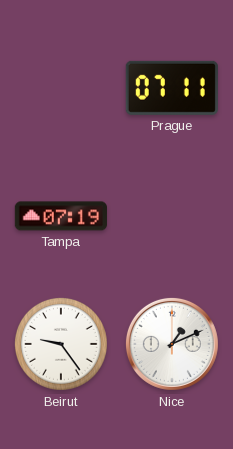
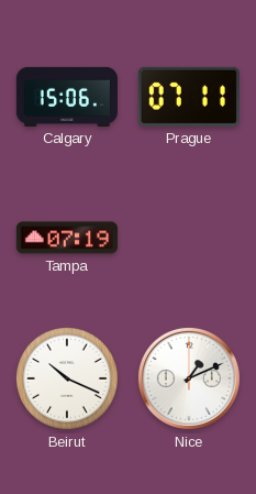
Calgary: none -> 15:06
Beirut: 9:24 -> 10:19
